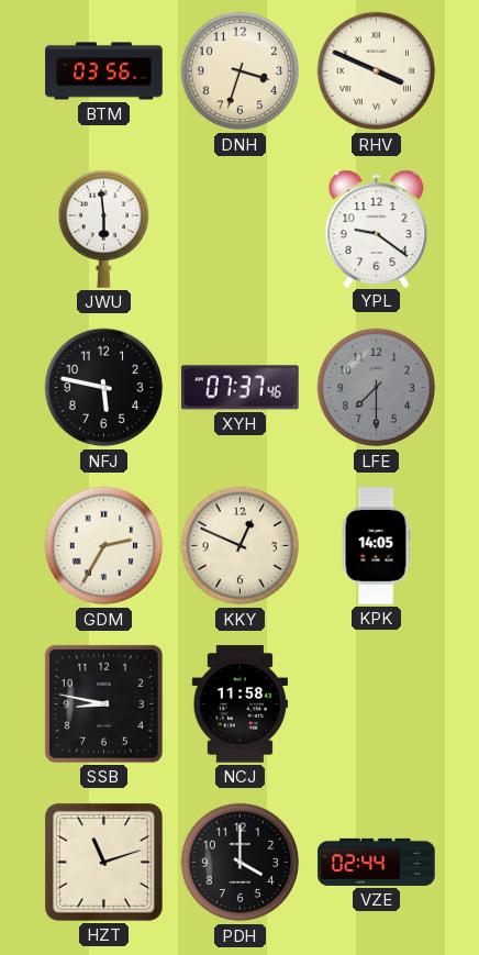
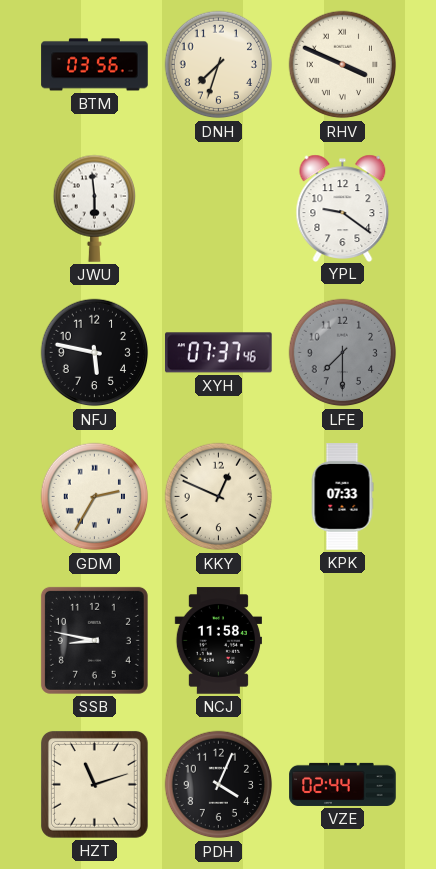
DNH: 3:33 -> 7:33
KPK: 14:05 -> 07:33
PDH: 4:00 -> 4:04
